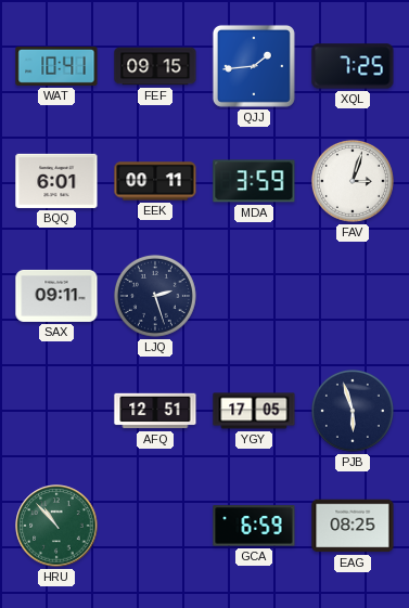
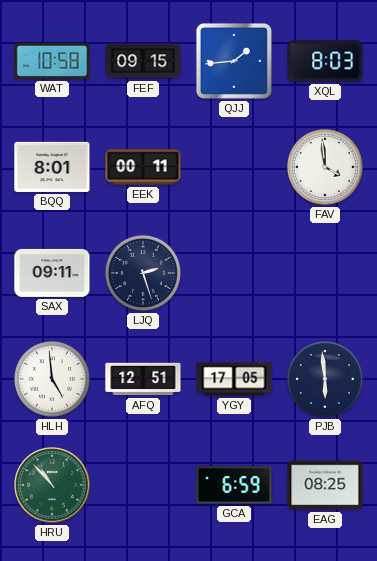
WAT: 10:41 -> 10:58
XQL: 7:25 -> 8:03
BQQ: 6:01 -> 8:01
MDA: 3:59 -> none
FAV: 3:03 -> 3:59
HLH: none -> 4:59
PJB: 5:57 -> 5:59
